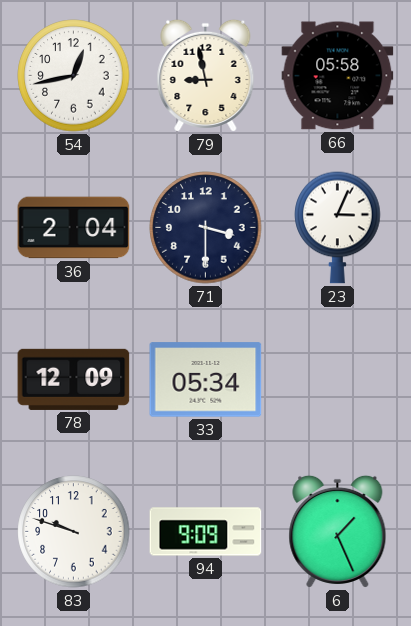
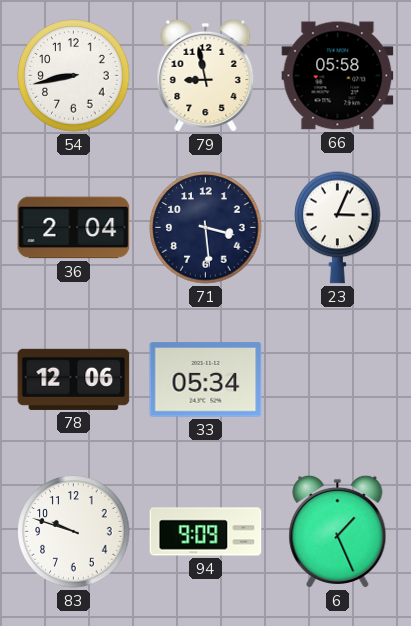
54: 12:43 -> 8:43
71: 3:30 -> 3:29
78: 12:09 -> 12:06
